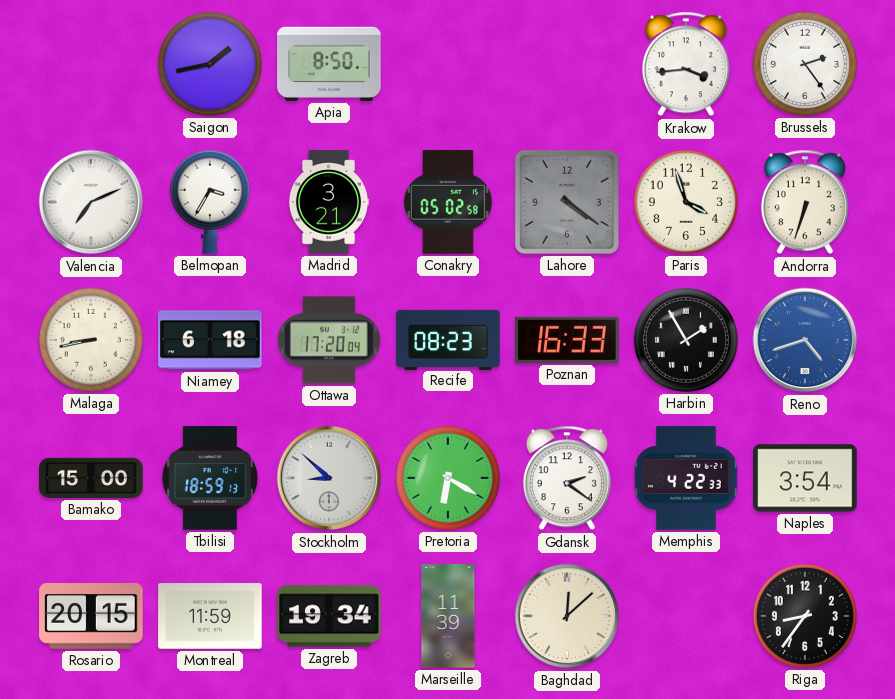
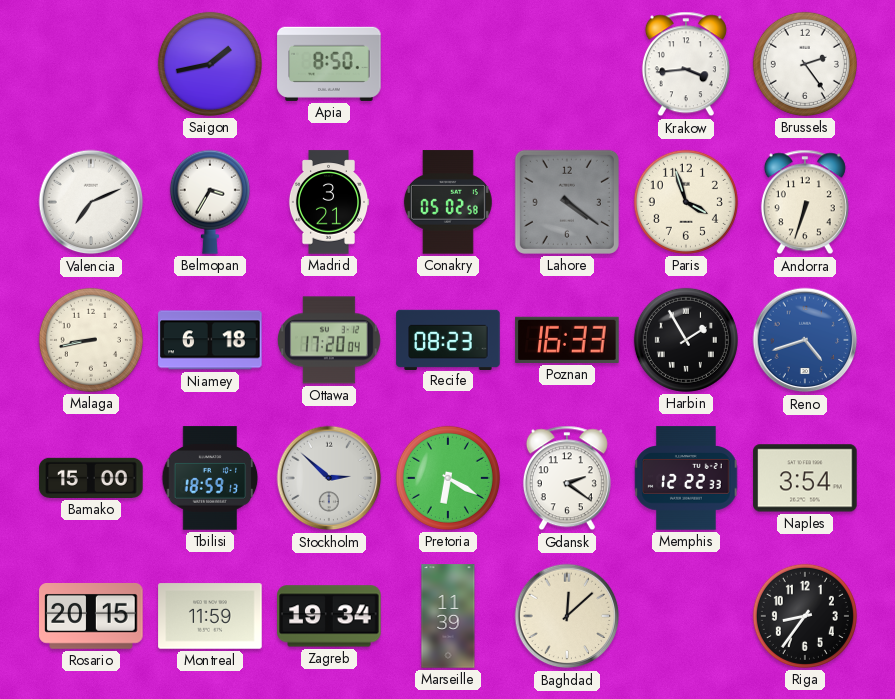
Stockholm: 8:52 -> 2:52
Memphis: 4:22 -> 12:22
